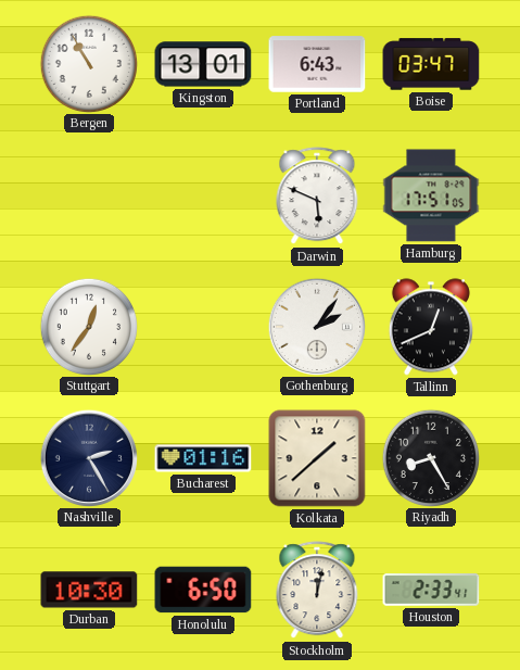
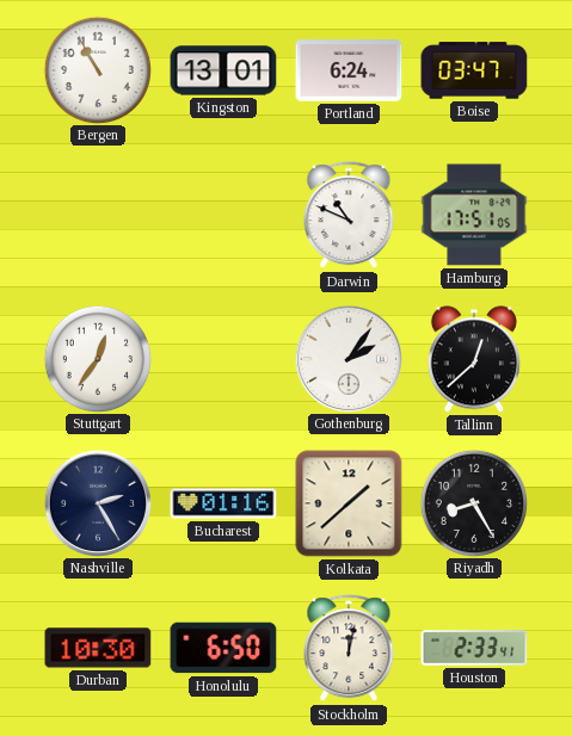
Portland: 6:43 -> 6:24
Darwin: 5:49 -> 10:49
Tallinn: 12:41 -> 12:38
